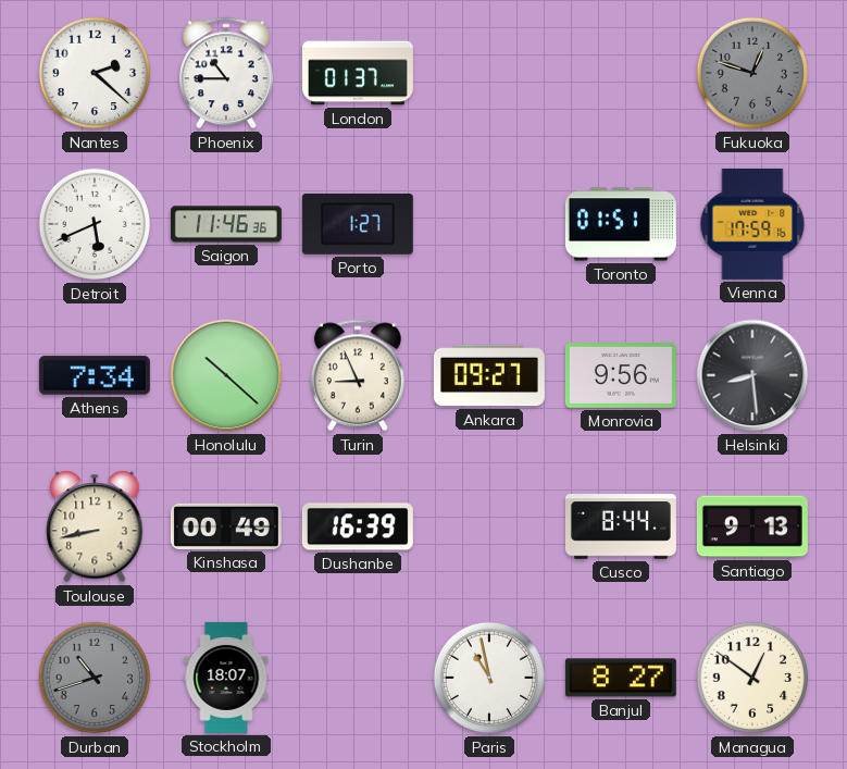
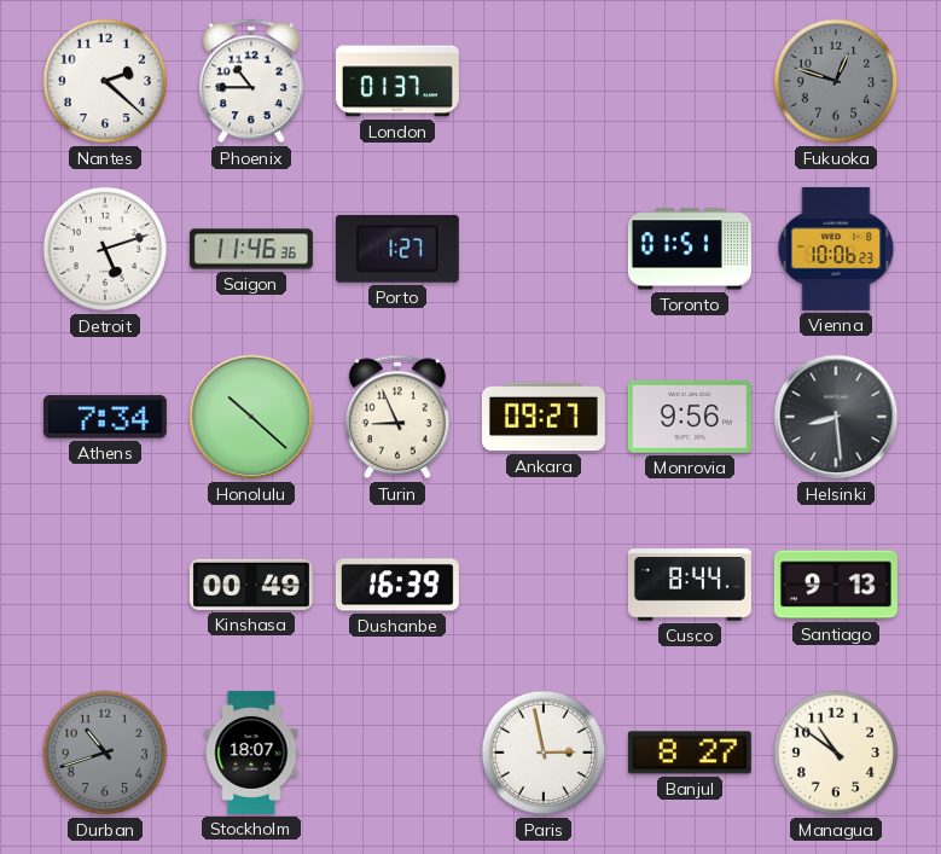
Detroit: 5:41 -> 5:12
Vienna: 17:59 -> 10:06
Toulouse: 8:43 -> none
Paris: 10:58 -> 2:58
Managua: 12:51 -> 10:51
